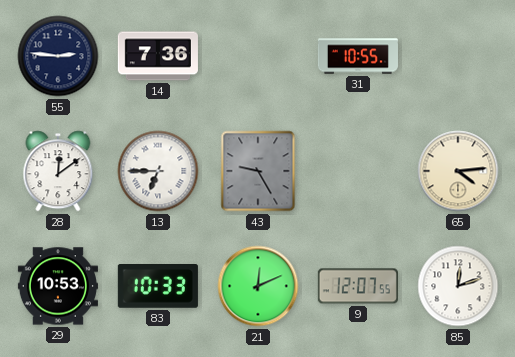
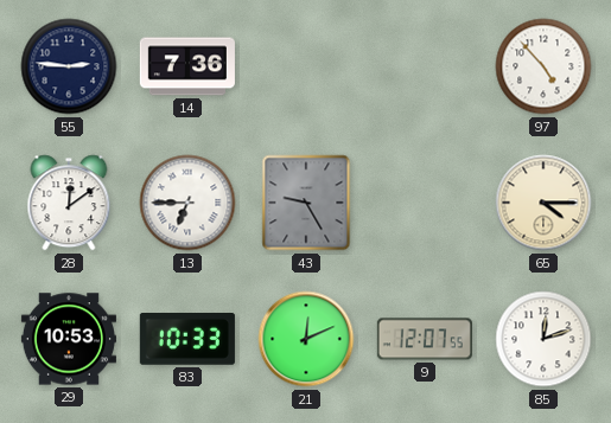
31: 10:55 -> none
97: none -> 4:53
65: 4:14 -> 4:15
